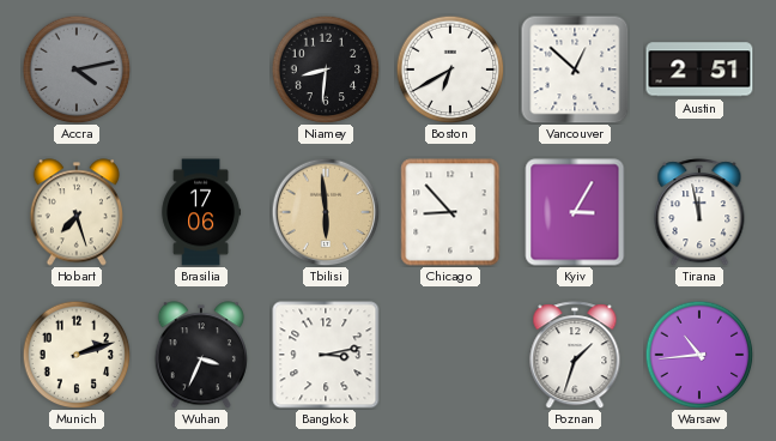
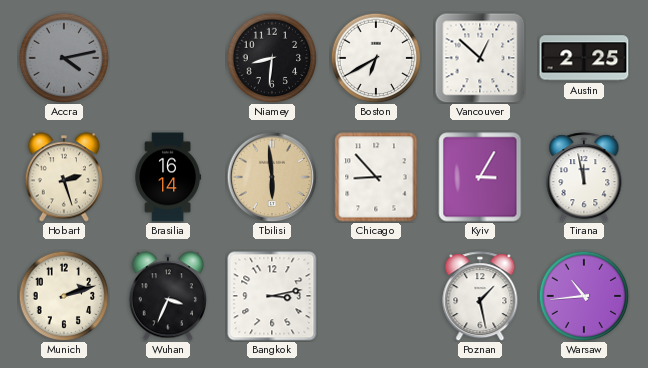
Austin: 2:51 -> 2:25
Hobart: 7:27 -> 2:27
Brasilia: 17:06 -> 16:14
Poznan: 1:33 -> 1:28
